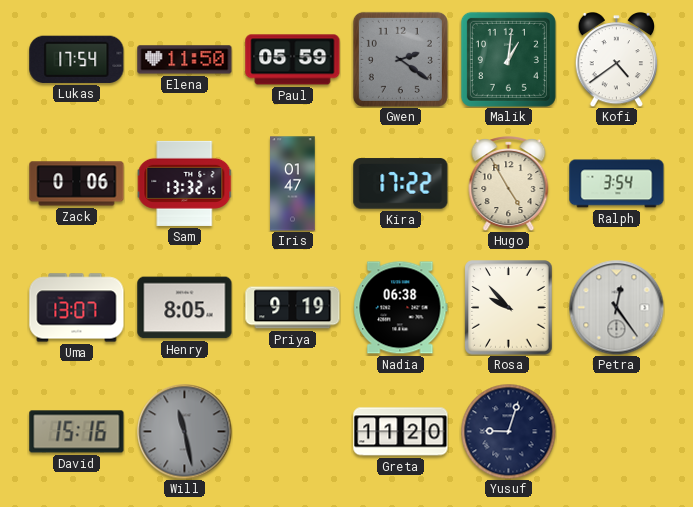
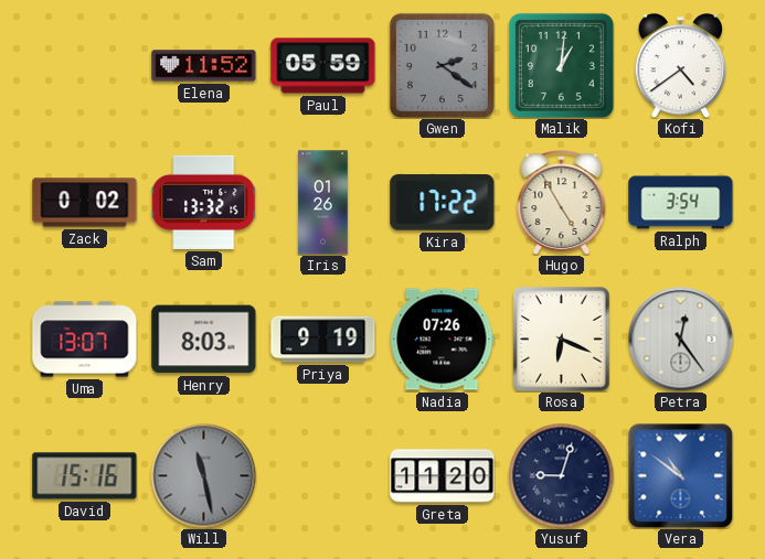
Lukas: 17:54 -> none
Elena: 11:50 -> 11:52
Zack: 0:06 -> 0:02
Iris: 01:47 -> 01:26
Henry: 8:05 -> 8:03
Nadia: 06:38 -> 07:26
Rosa: 9:53 -> 6:19
Vera: none -> 10:51
